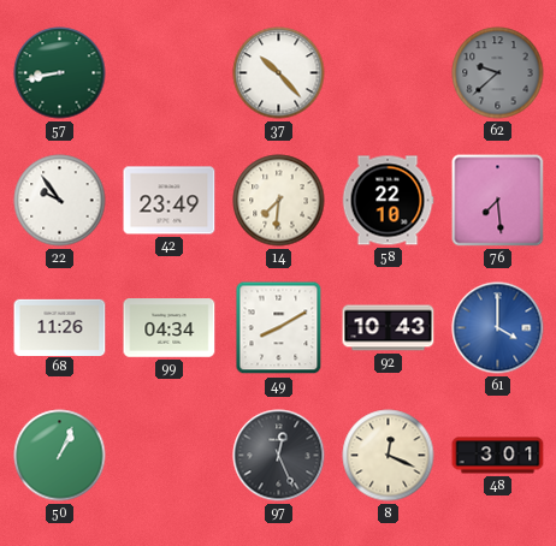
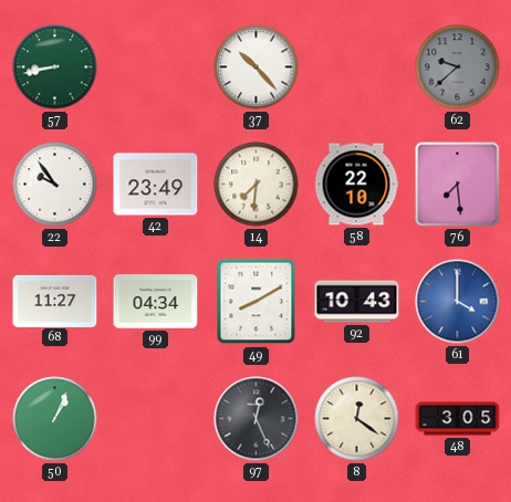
68: 11:26 -> 11:27
8: 12:19 -> 12:21
48: 3:01 -> 3:05
